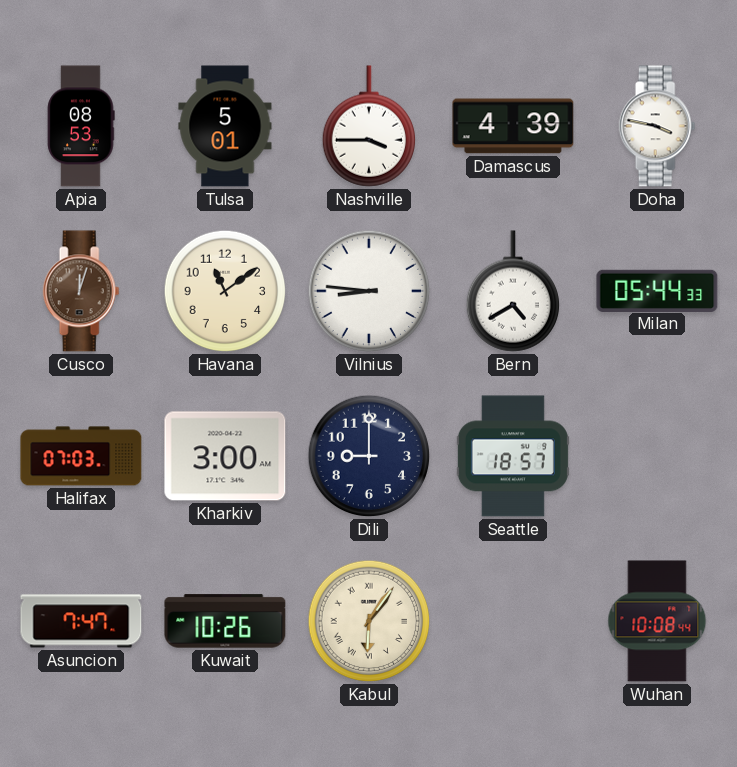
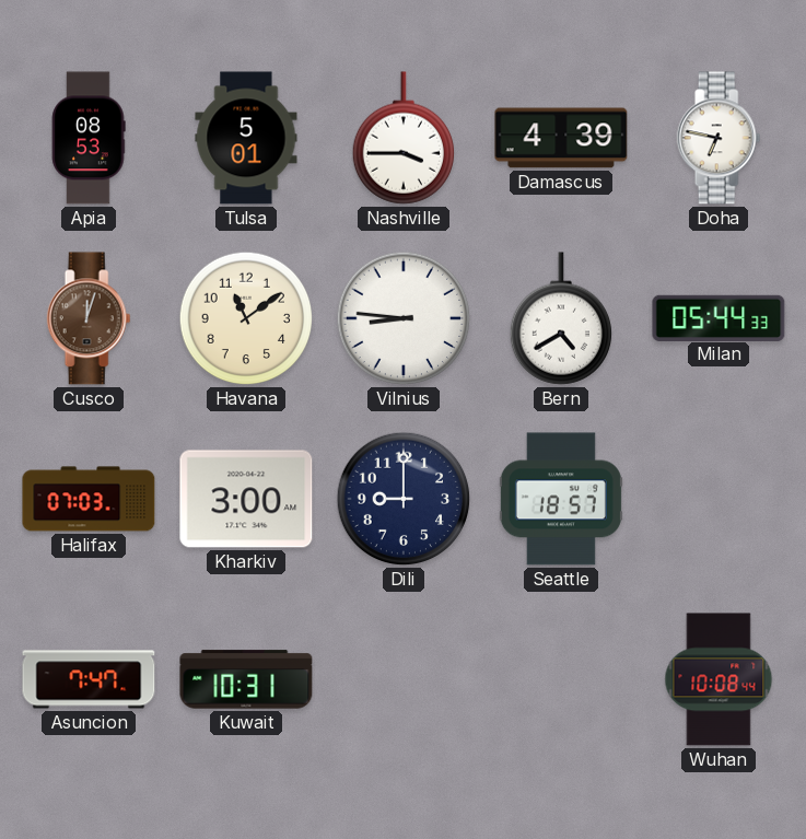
Doha: 3:47 -> 6:47
Kuwait: 10:26 -> 10:31
Kabul: 6:06 -> none
